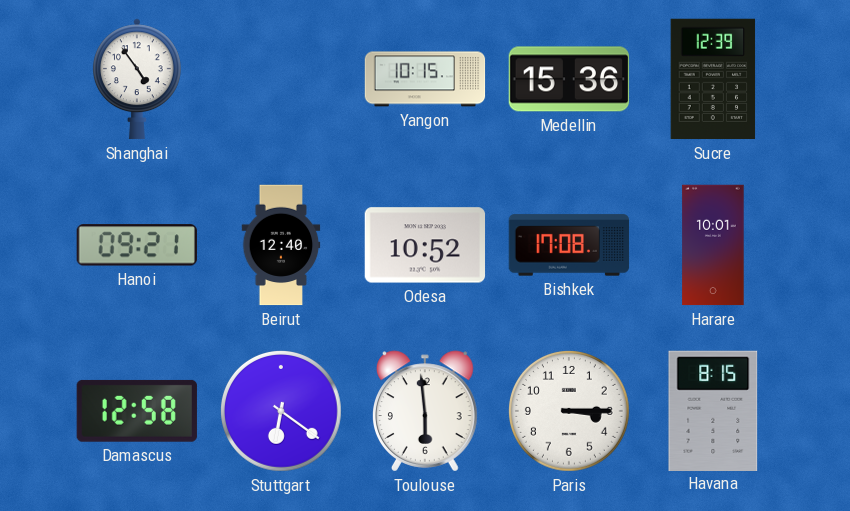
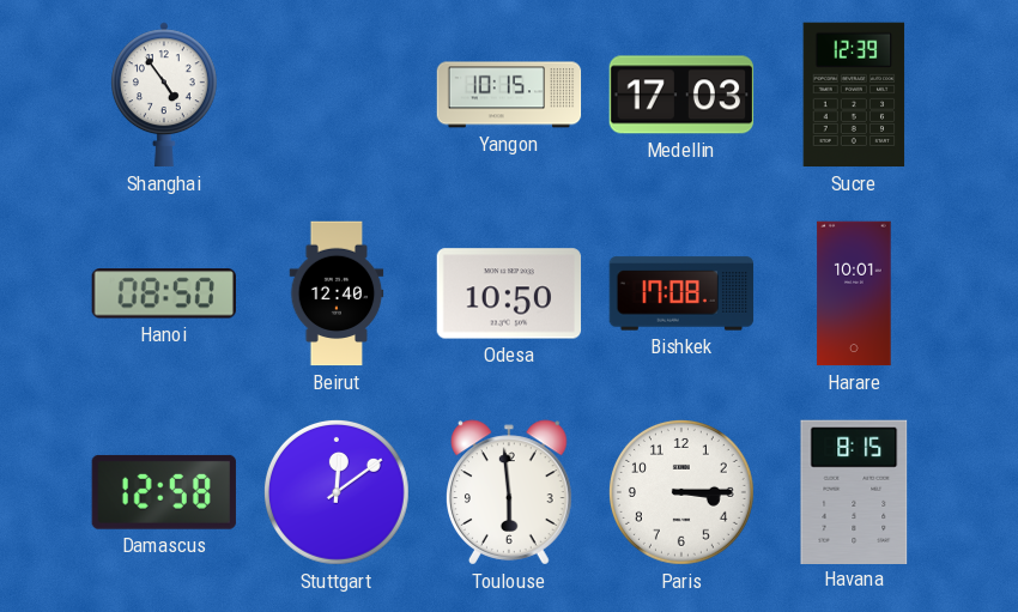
Medellin: 15:36 -> 17:03
Hanoi: 09:21 -> 08:50
Odesa: 10:52 -> 10:50
Stuttgart: 6:21 -> 12:09
